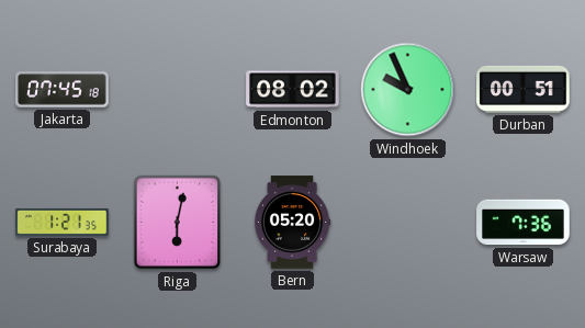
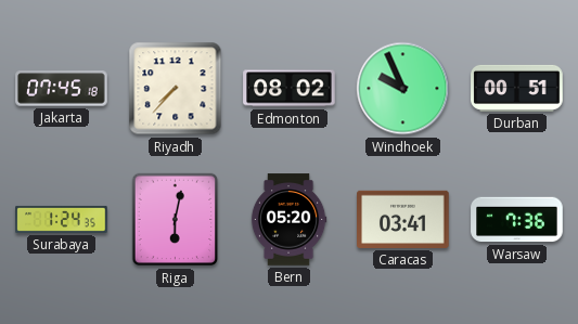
Riyadh: none -> 7:37
Surabaya: 1:21 -> 1:24
Caracas: none -> 03:41
